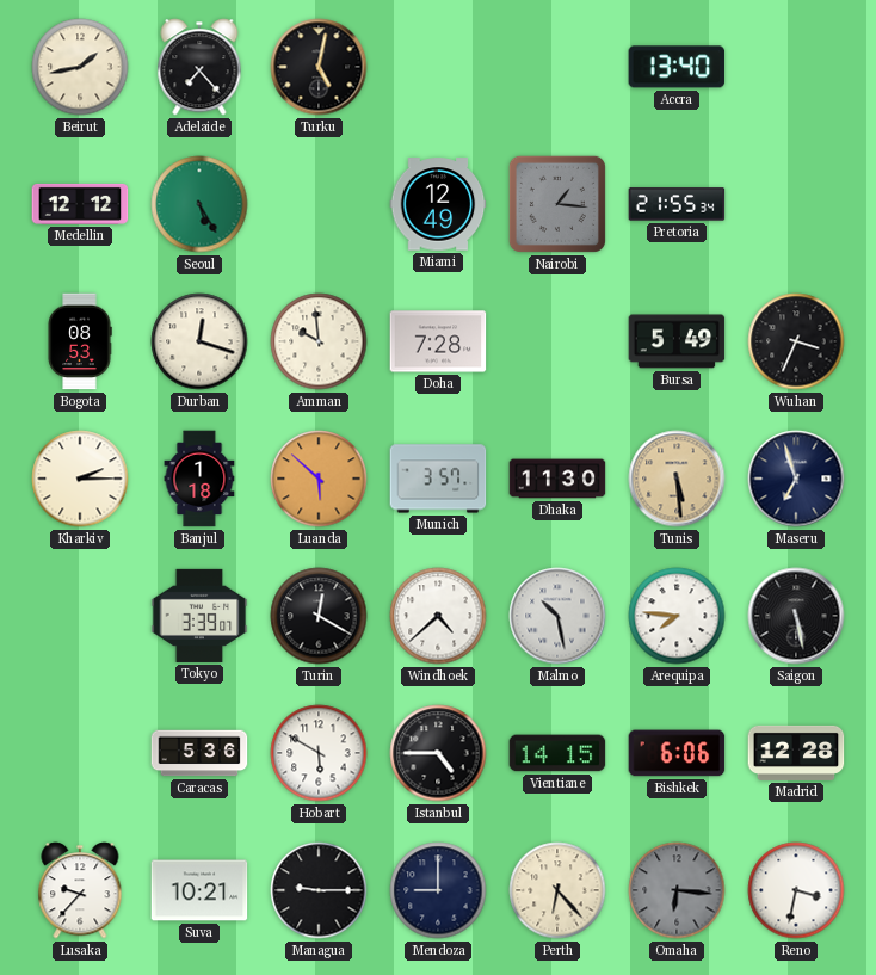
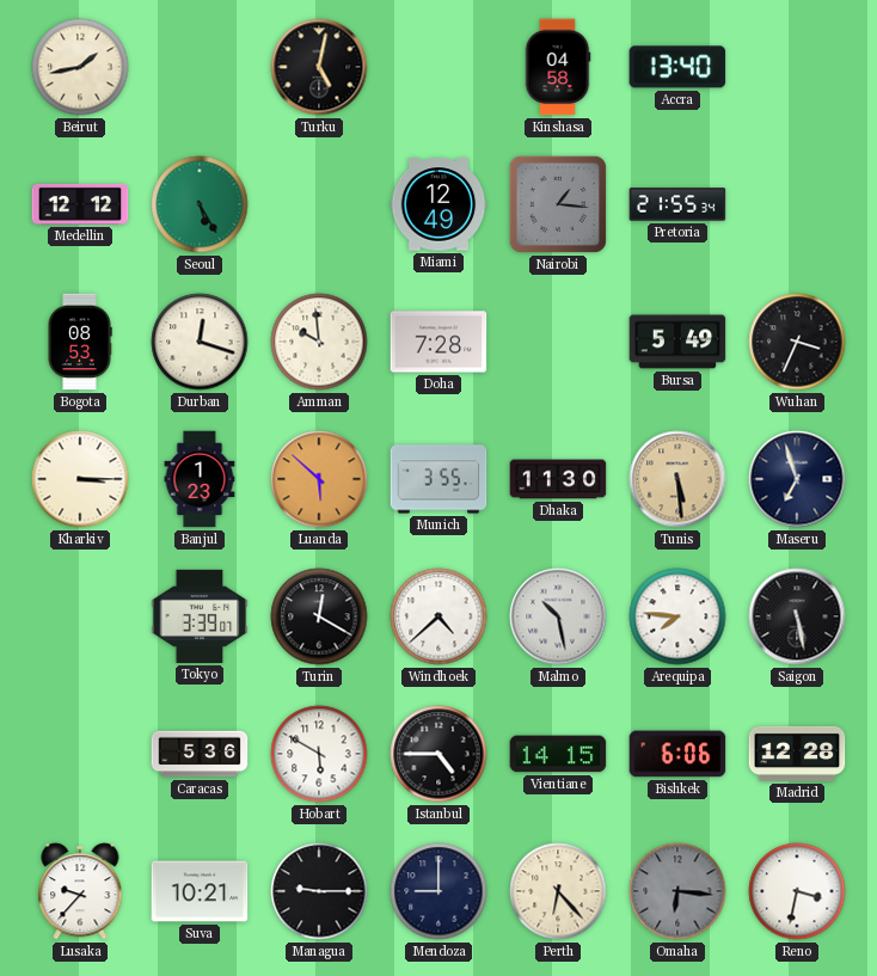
Adelaide: 7:23 -> none
Kinshasa: none -> 04:58
Kharkiv: 2:15 -> 3:15
Banjul: 1:18 -> 1:23
Munich: 3:57 -> 3:55
